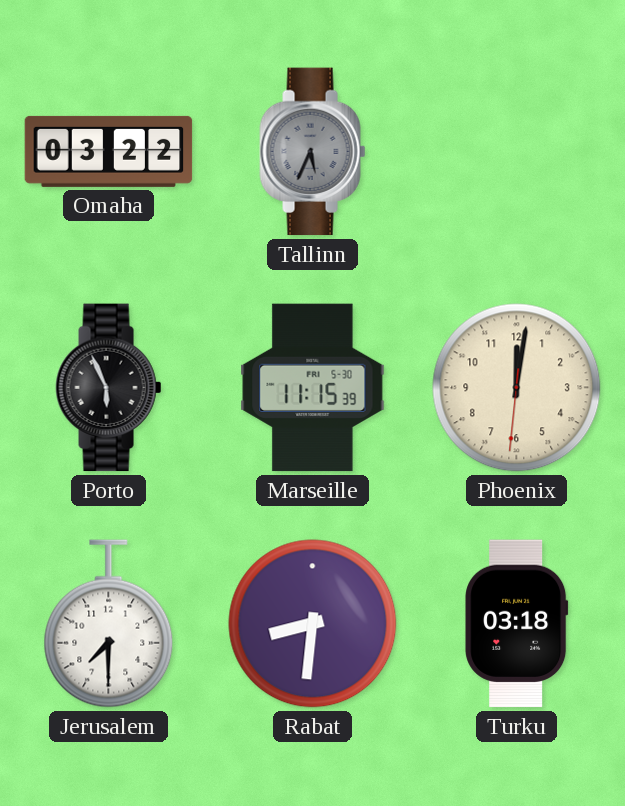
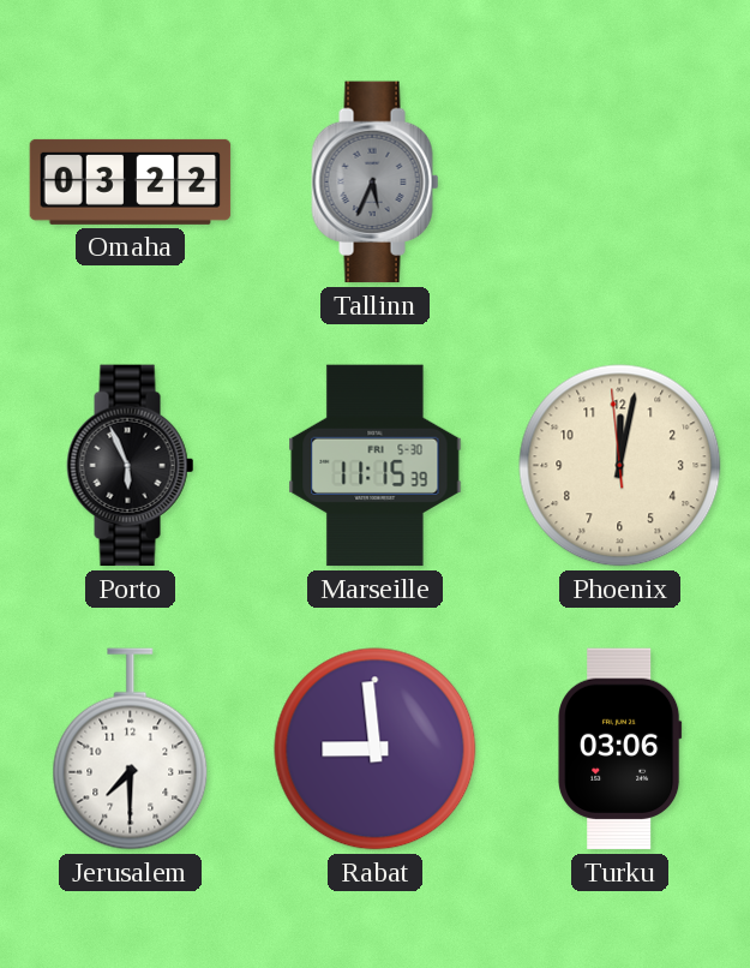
Phoenix: 12:01:31 -> 12:01:59
Rabat: 8:31 -> 8:59
Turku: 03:18 -> 03:06
